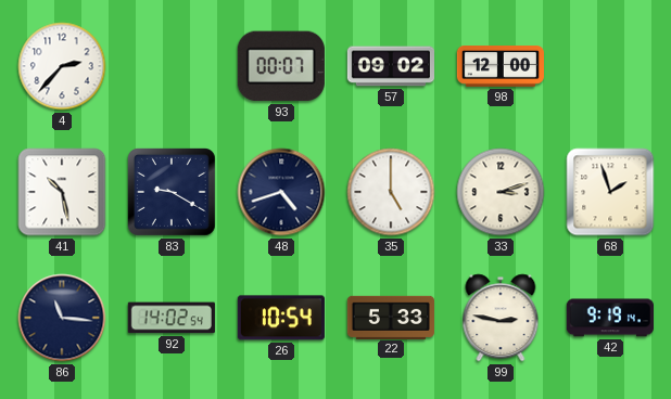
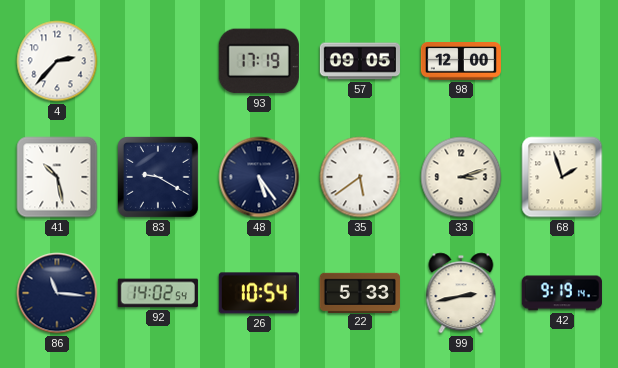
93: 00:07 -> 17:19
57: 09:02 -> 09:05
48: 4:42 -> 5:24
35: 5:00 -> 5:39
99: 2:47 -> 2:43
